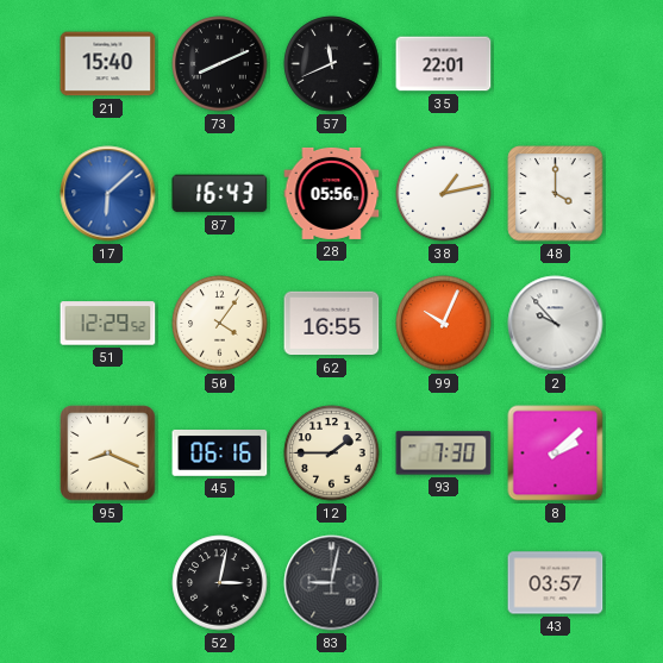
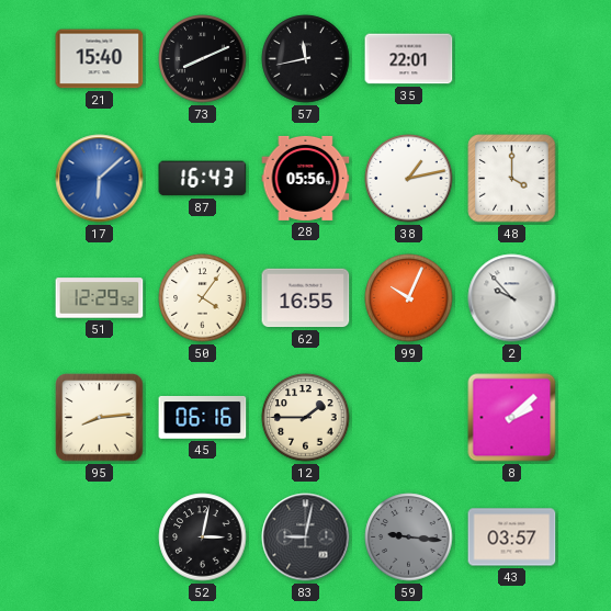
57: 11:41 -> 11:43
95: 8:19 -> 8:14
93: 7:30 -> none
59: none -> 9:16
